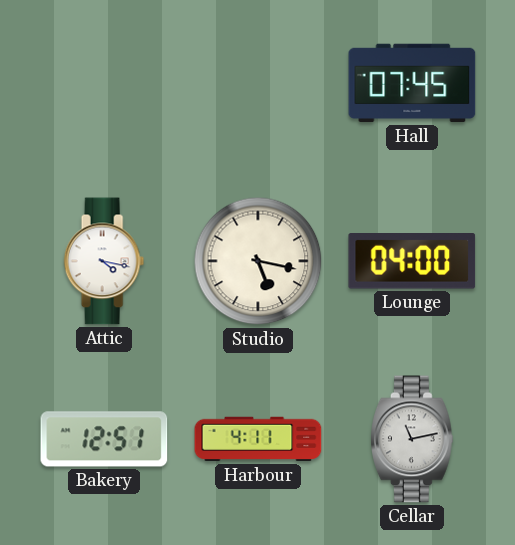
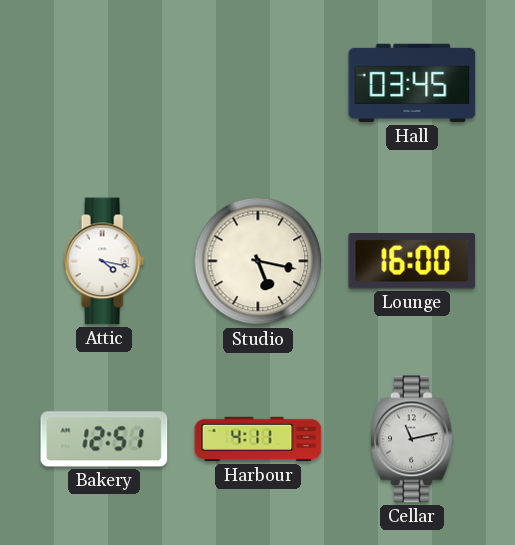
Hall: 07:45 -> 03:45
Lounge: 04:00 -> 16:00
